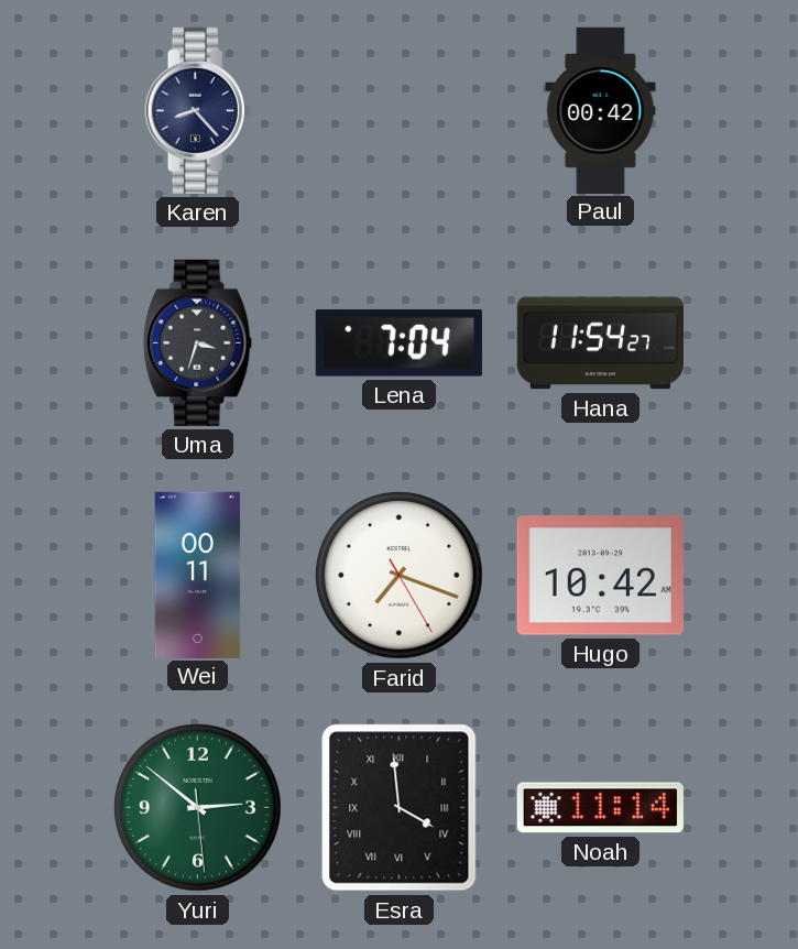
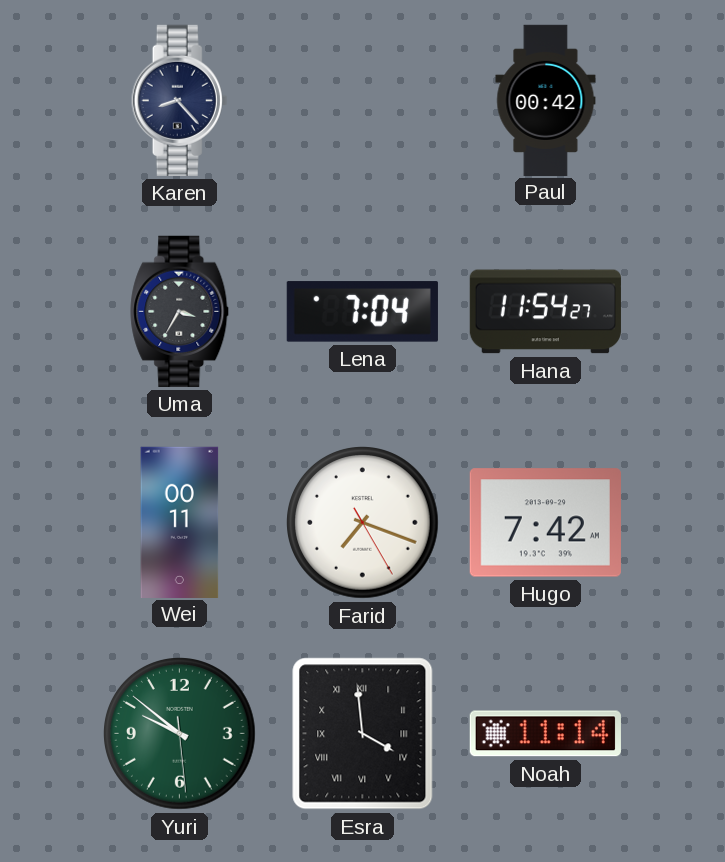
Uma: 3:33 -> 3:35
Hugo: 10:42 -> 7:42
Yuri: 2:51 -> 9:51
